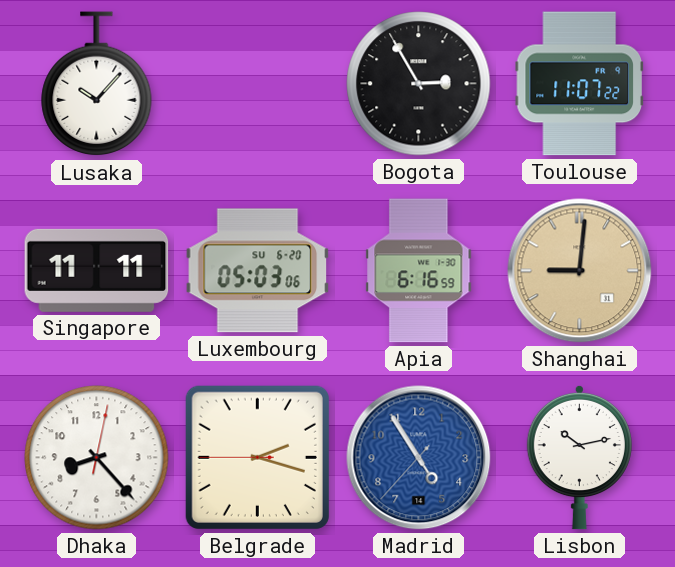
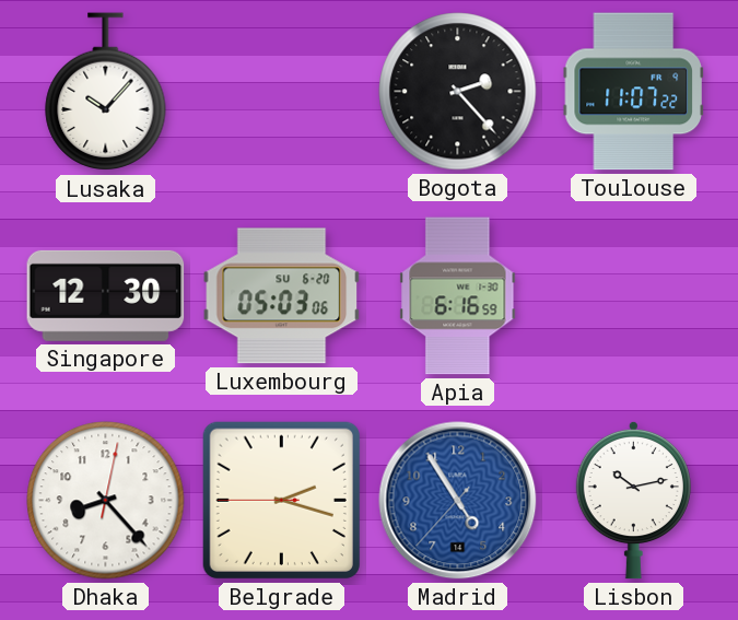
Bogota: 2:55 -> 2:23
Singapore: 11:11 -> 12:30
Shanghai: 9:01 -> none
